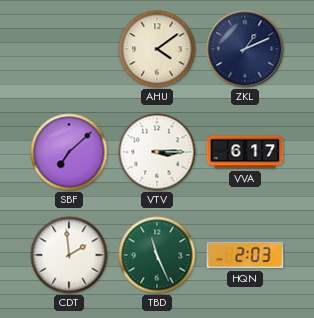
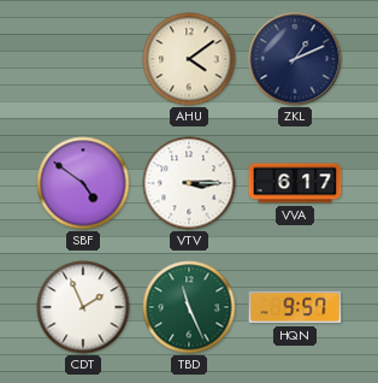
SBF: 7:08 -> 4:51
CDT: 1:59 -> 1:56
HQN: 2:03 -> 9:57
